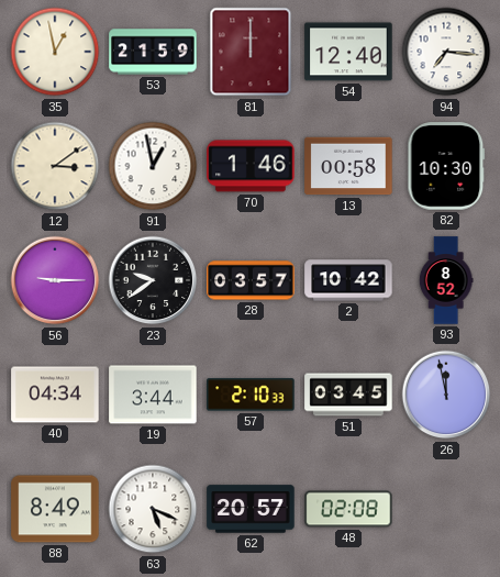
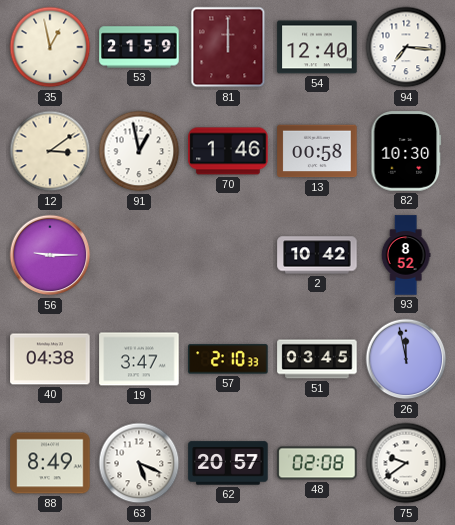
23: 9:39 -> none
28: 03:57 -> none
40: 04:34 -> 04:38
19: 3:44 -> 3:47
75: none -> 9:39
